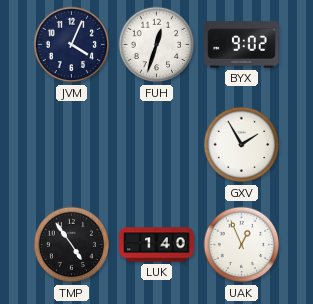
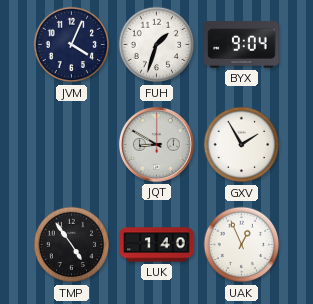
FUH: 12:33 -> 1:33
BYX: 9:02 -> 9:04
JQT: none -> 8:50
